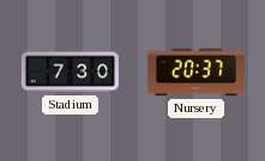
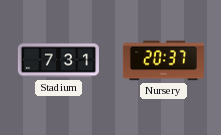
Stadium: 7:30 -> 7:31
